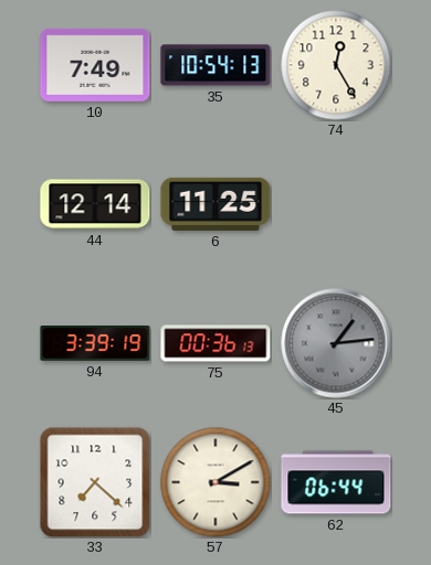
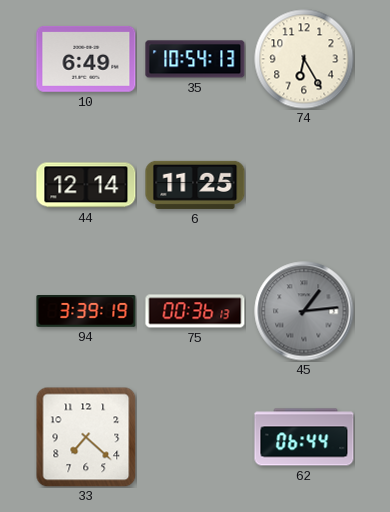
10: 7:49 -> 6:49
74: 12:25 -> 6:25
57: 3:10 -> none
